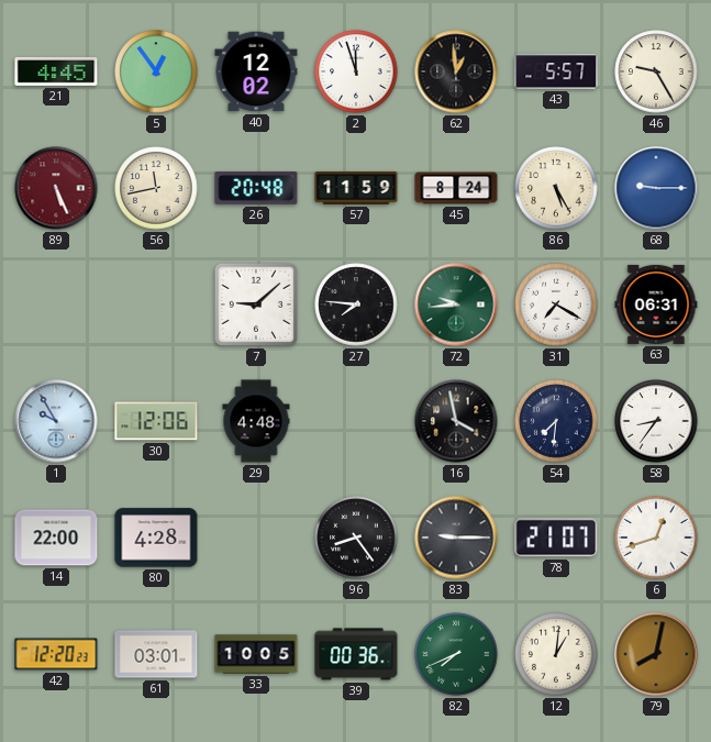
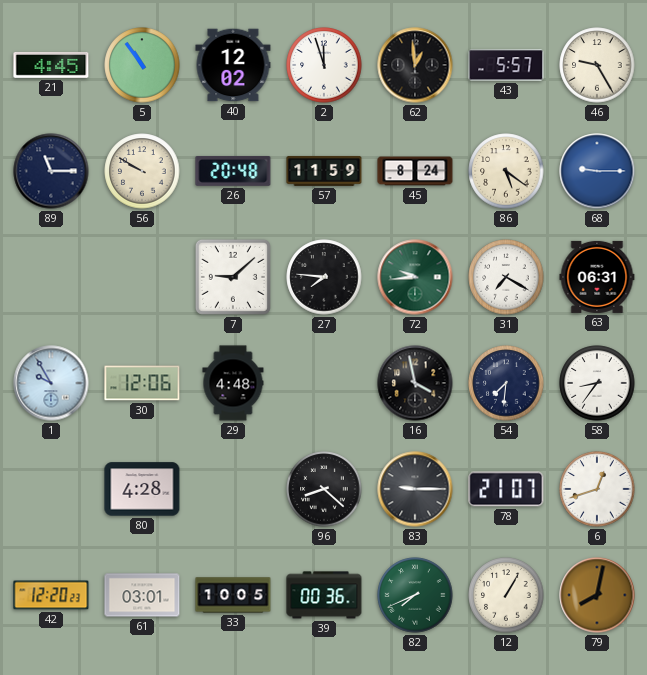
5: 12:54 -> 10:54
89: 5:26 -> 11:15
89 dial: burgundy -> navy
56: 11:43 -> 9:50
86: 5:25 -> 5:21
14: 22:00 -> none
96: 8:24 -> 8:22
12: 1:01 -> 1:05
